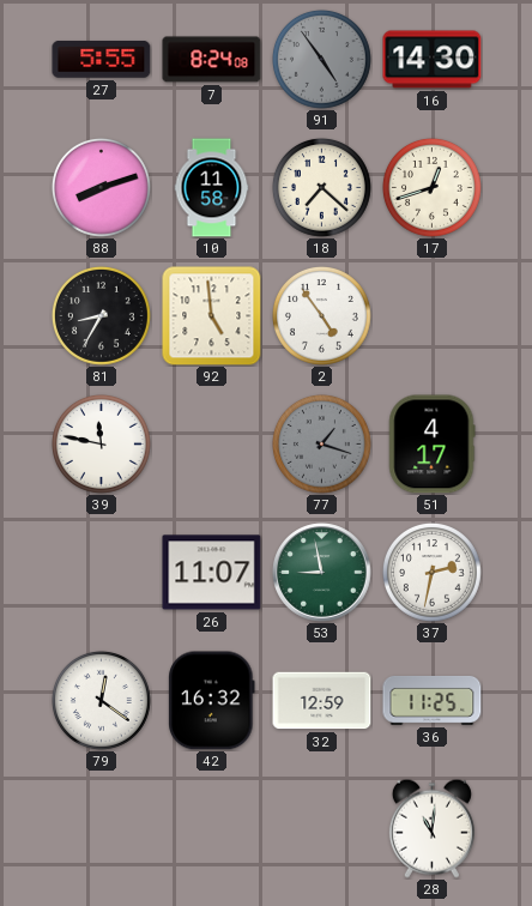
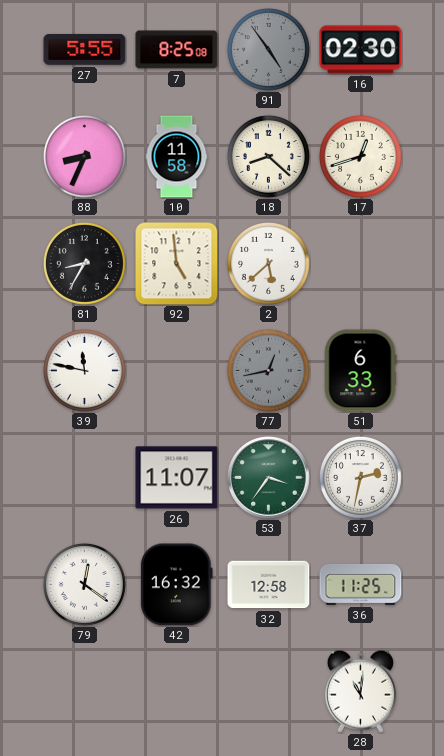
7: 8:24 -> 8:25
16: 14:30 -> 02:30
88: 8:12 -> 8:34
18: 7:22 -> 8:22
2: 4:54 -> 5:38
77: 1:18 -> 12:43
51: 4:17 -> 6:33
53: 8:58 -> 3:36
32: 12:59 -> 12:58
